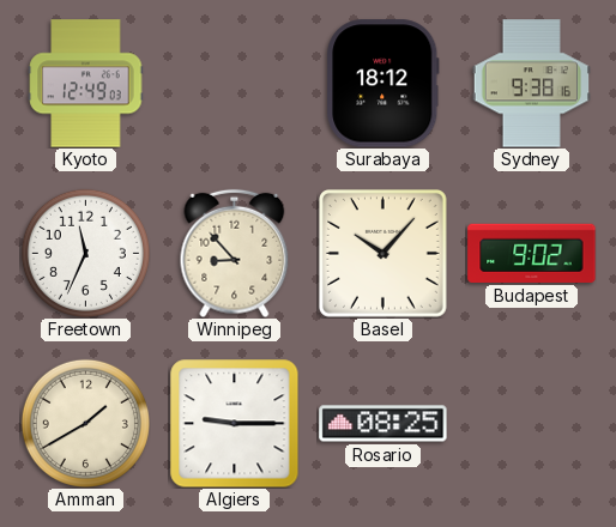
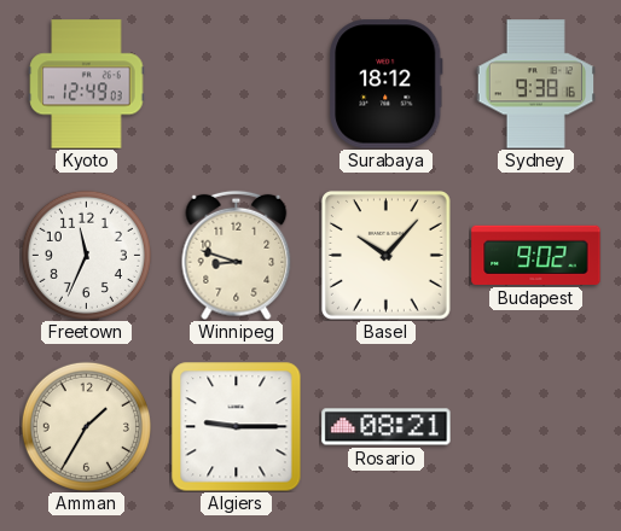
Winnipeg: 8:53 -> 8:48
Amman: 1:40 -> 1:35
Rosario: 08:25 -> 08:21
